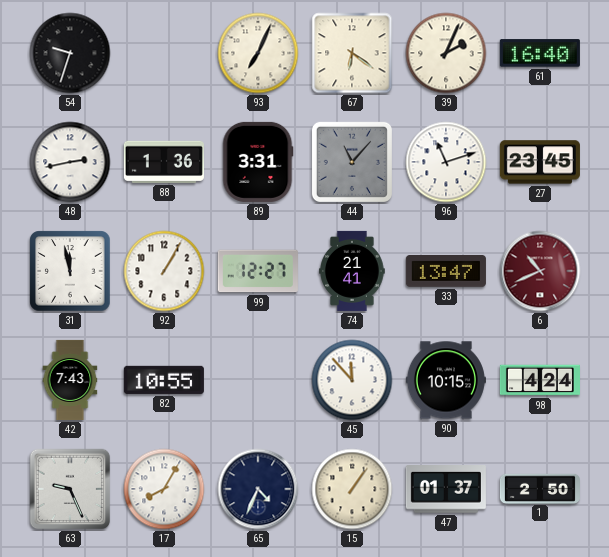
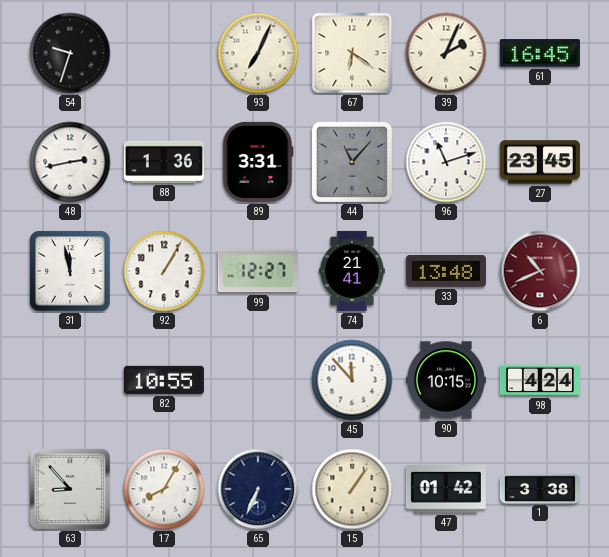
61: 16:40 -> 16:45
33: 13:47 -> 13:48
42: 7:43 -> none
63: 9:26 -> 8:53
65: 4:34 -> 6:34
47: 01:37 -> 01:42
1: 2:50 -> 3:38
